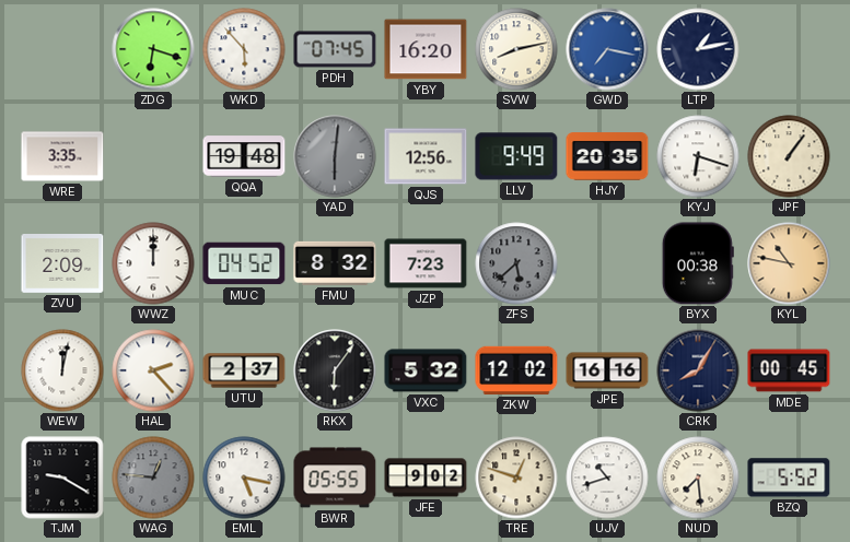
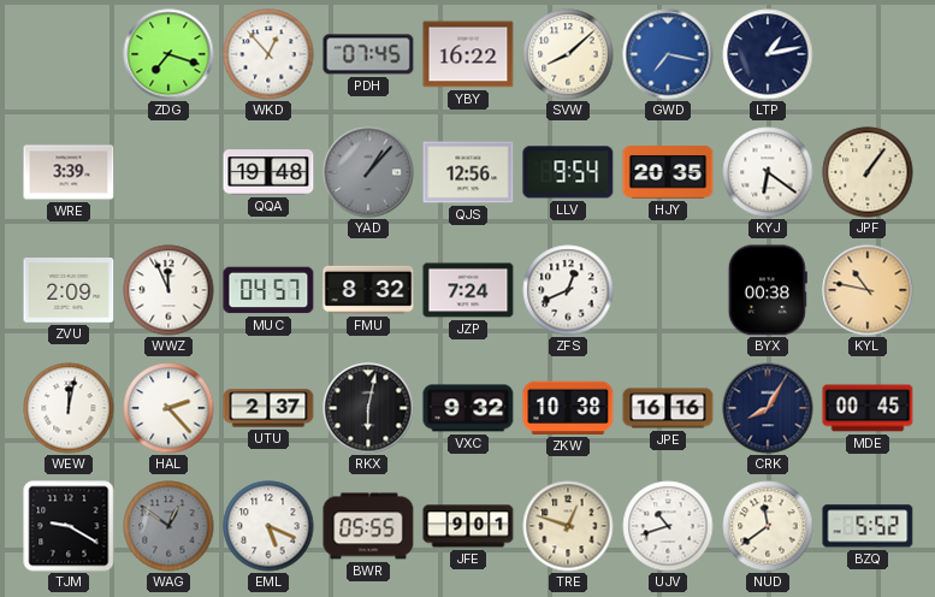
ZDG: 6:18 -> 7:18
WKD: 5:53 -> 12:53
YBY: 16:20 -> 16:22
SVW: 8:13 -> 8:08
WRE: 3:35 -> 3:39
YAD: 6:01 -> 1:07
LLV: 9:49 -> 9:54
KYJ: 6:18 -> 6:21
WWZ: 12:00 -> 11:56
MUC: 04:52 -> 04:57
JZP: 7:23 -> 7:24
ZFS: 5:38 -> 12:41
ZFS dial: grey -> white
RKX: 6:06 -> 6:02
VXC: 5:32 -> 9:32
ZKW: 12:02 -> 10:38
WAG: 12:46 -> 12:51
EML: 5:17 -> 5:19
JFE: 9:02 -> 9:01
NUD: 7:29 -> 11:39
